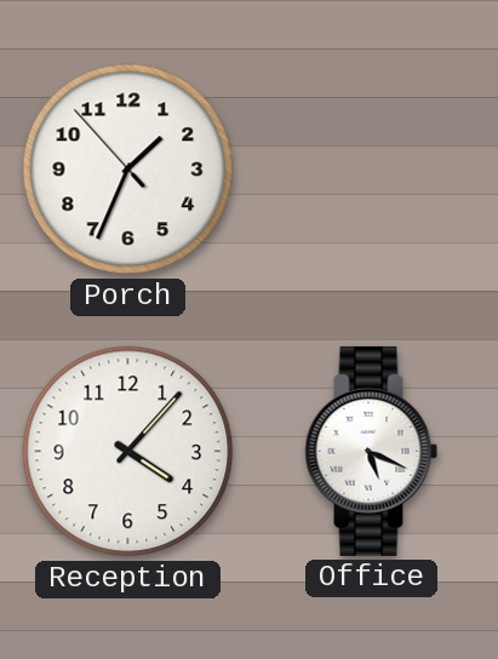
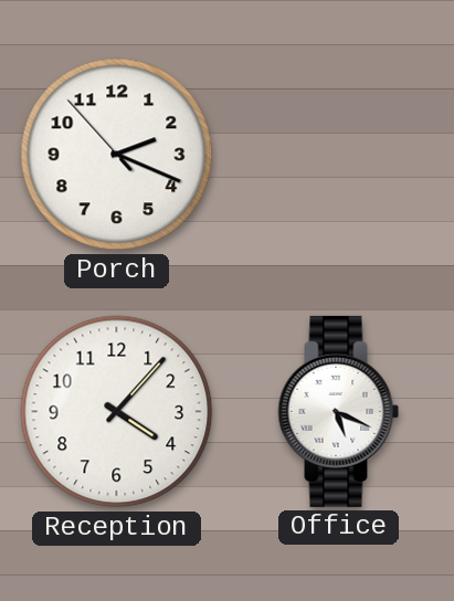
Porch: 1:33 -> 2:18
